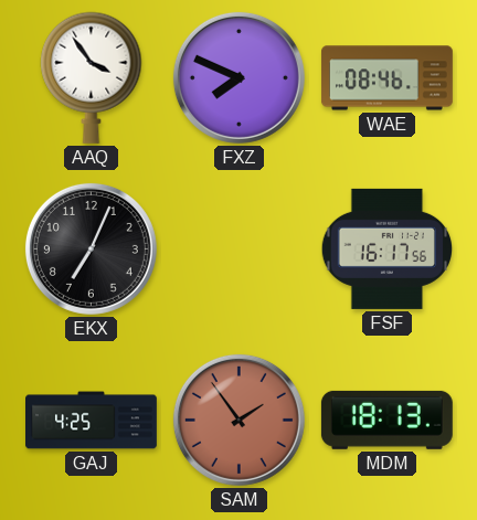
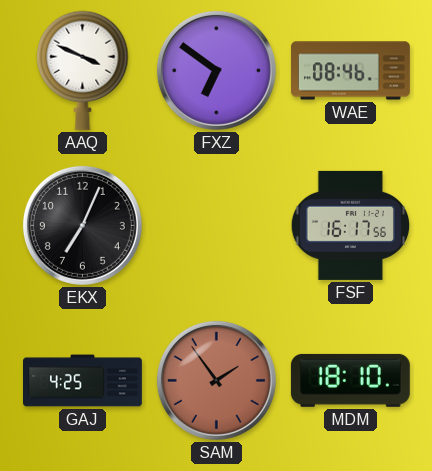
AAQ: 3:54 -> 3:49
FXZ: 7:49 -> 6:51
MDM: 18:13 -> 18:10
